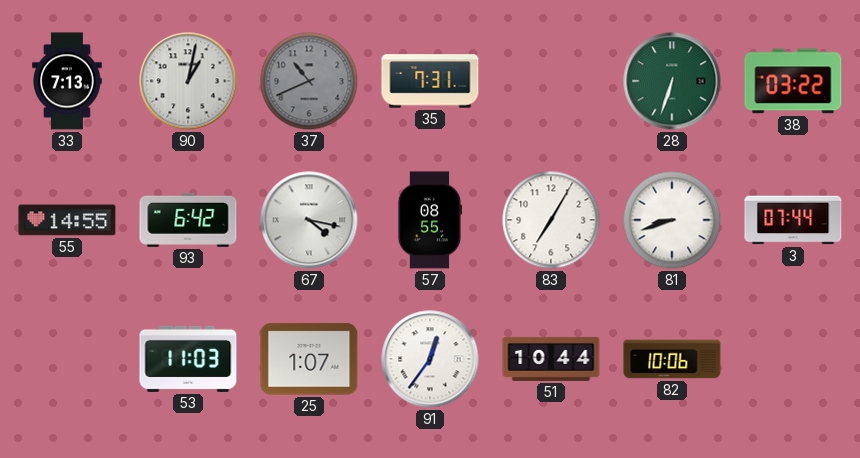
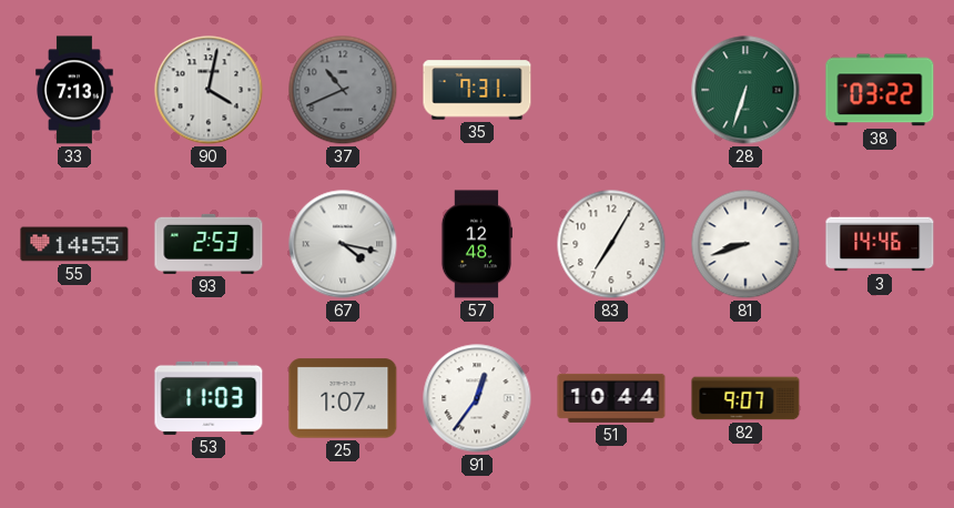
90: 1:02 -> 4:02
93: 6:42 -> 2:53
57: 08:55 -> 12:48
3: 07:44 -> 14:46
82: 10:06 -> 9:07
